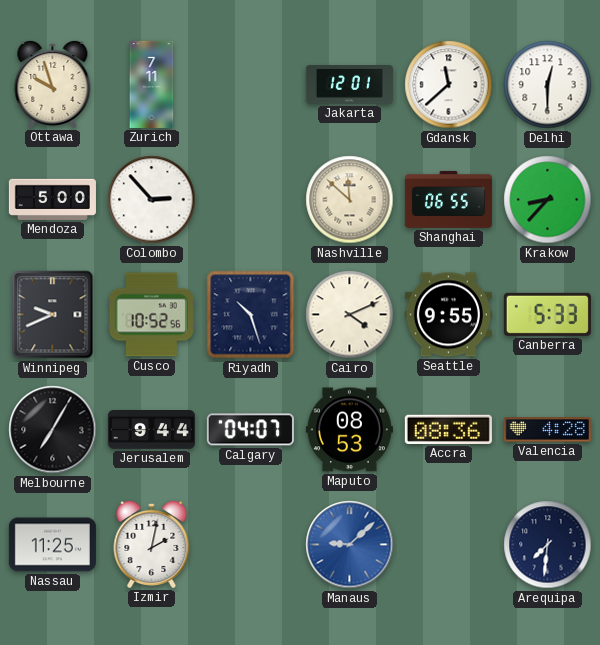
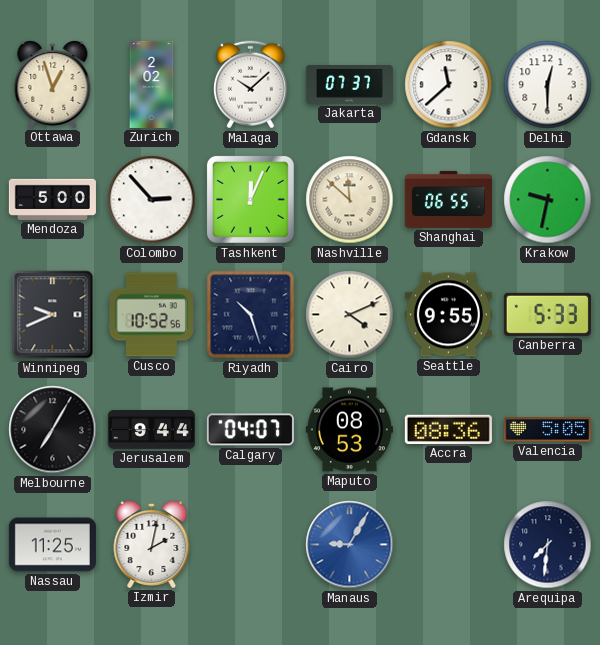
Ottawa: 9:57 -> 12:57
Zurich: 7:11 -> 2:02
Malaga: none -> 10:08
Jakarta: 12:01 -> 07:37
Tashkent: none -> 12:04
Krakow: 8:37 -> 9:32
Valencia: 4:28 -> 5:05
Manaus: 9:08 -> 9:05
